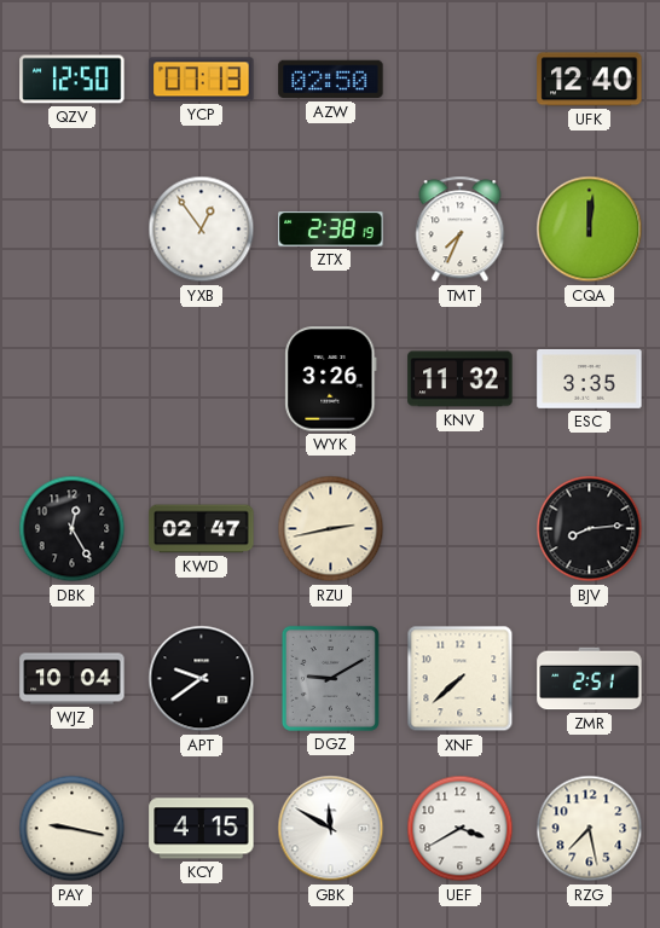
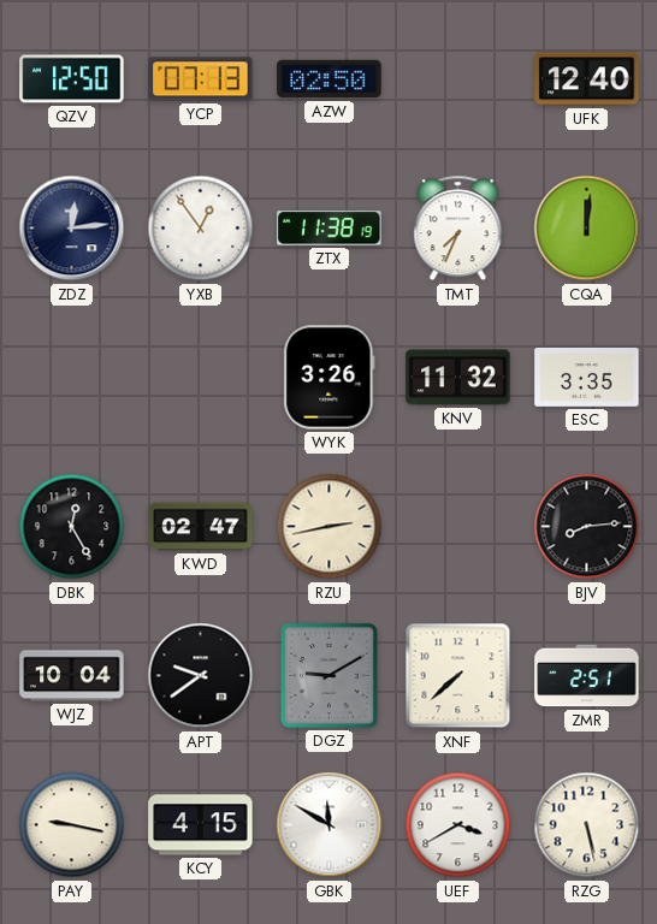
ZDZ: none -> 12:14
ZTX: 2:38 -> 11:38
RZG: 7:28 -> 5:28
